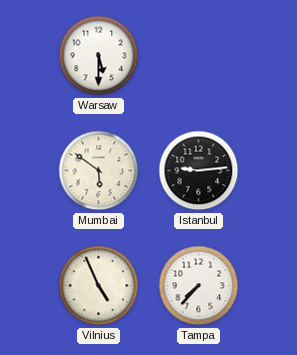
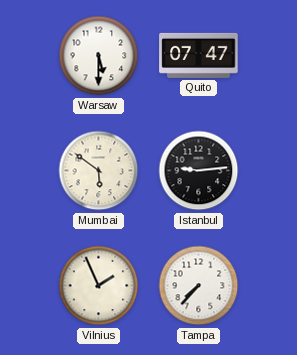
Quito: none -> 07:47
Vilnius: 4:56 -> 1:56
